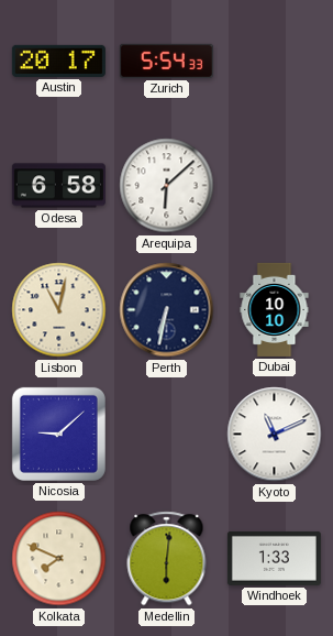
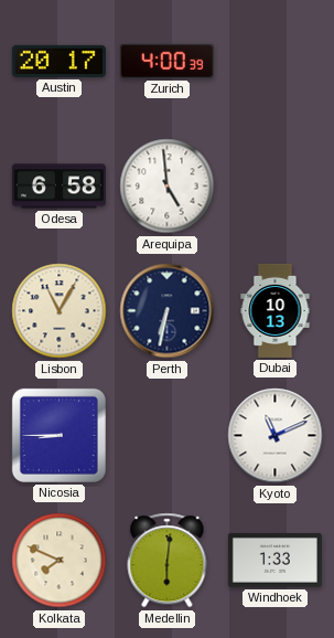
Zurich: 5:54 -> 4:00
Arequipa: 6:08 -> 4:59
Lisbon: 11:02 -> 11:05
Dubai: 10:10 -> 10:13
Nicosia: 9:08 -> 8:45
